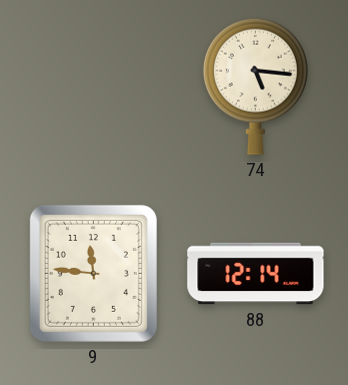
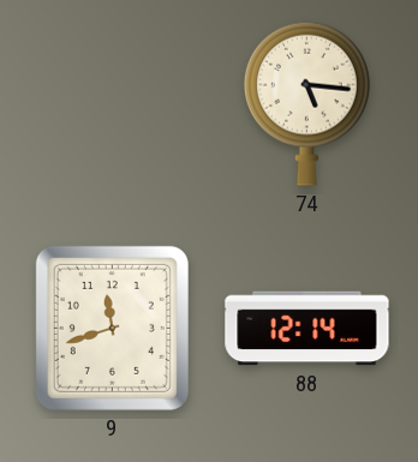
9: 11:46 -> 11:42
